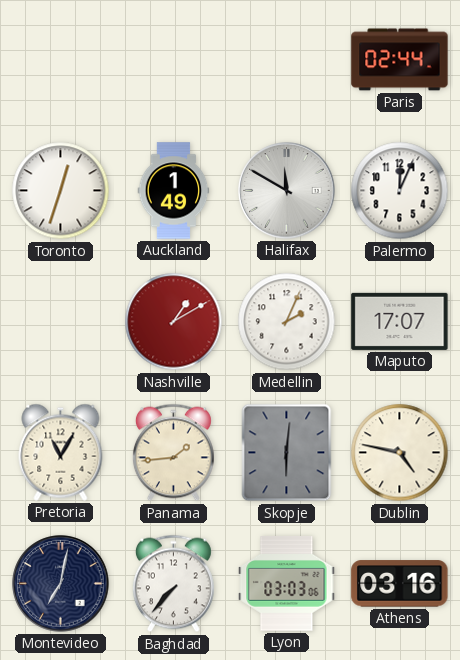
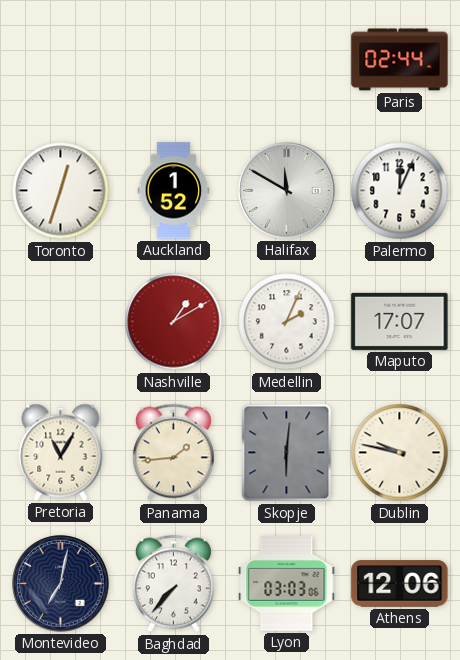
Auckland: 1:49 -> 1:52
Dublin: 4:47 -> 9:47
Athens: 03:16 -> 12:06
